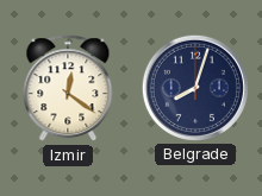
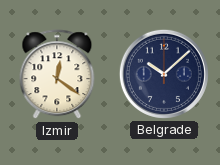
Belgrade: 8:03 -> 10:08
